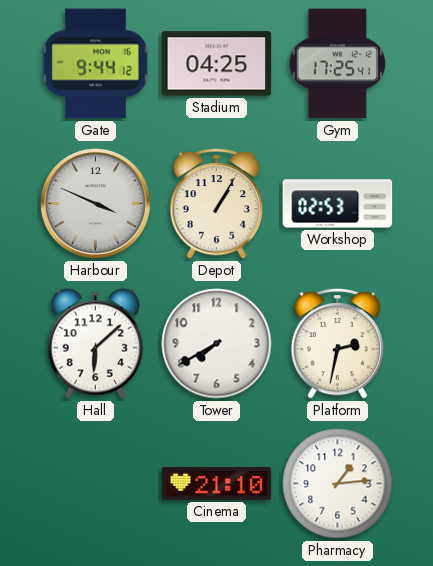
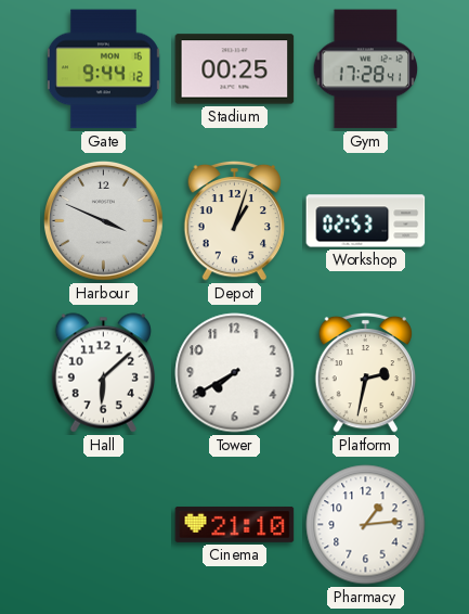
Stadium: 04:25 -> 00:25
Gym: 17:25 -> 17:28
Depot: 1:05 -> 1:03
